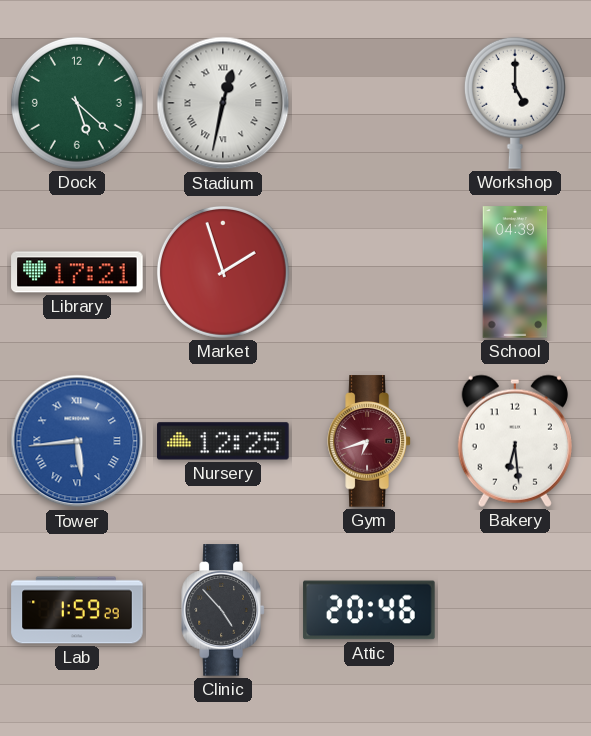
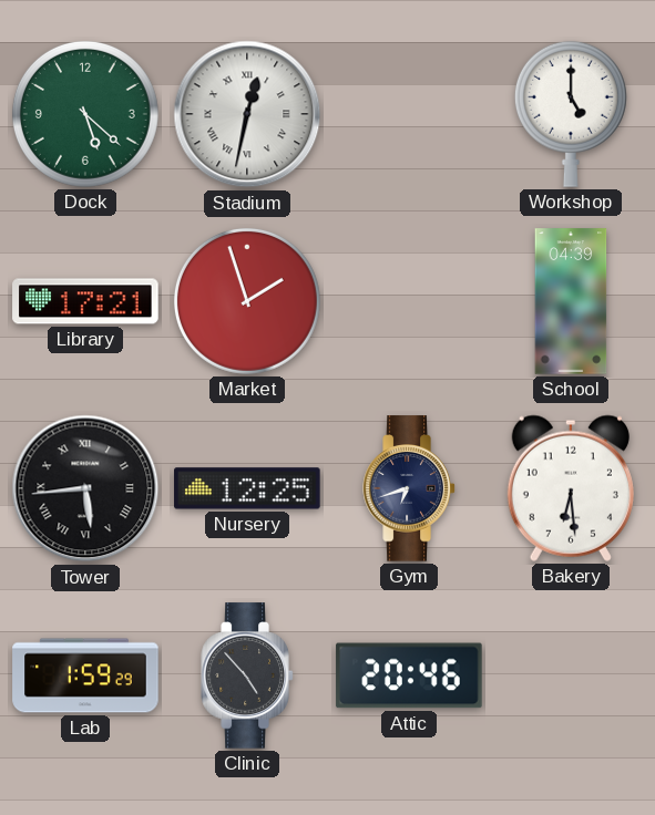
Tower dial: blue -> black
Gym dial: burgundy -> navy
